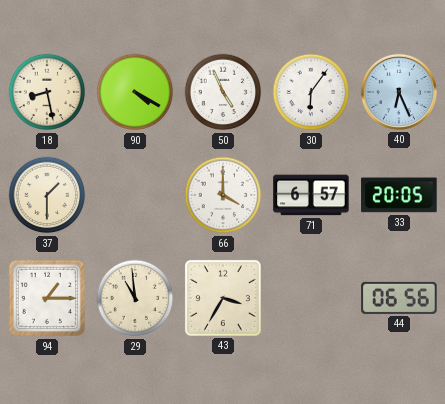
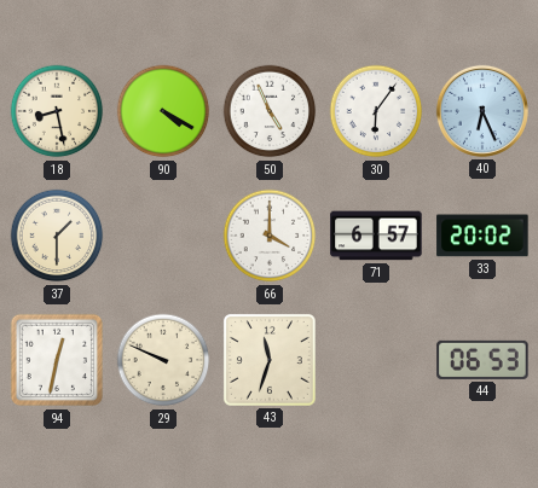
33: 20:05 -> 20:02
94: 1:15 -> 12:32
29: 10:59 -> 9:49
43: 3:35 -> 11:33
44: 06:56 -> 06:53
